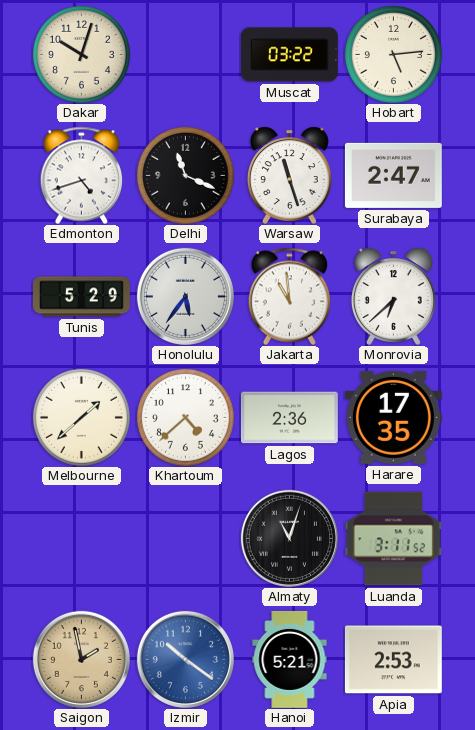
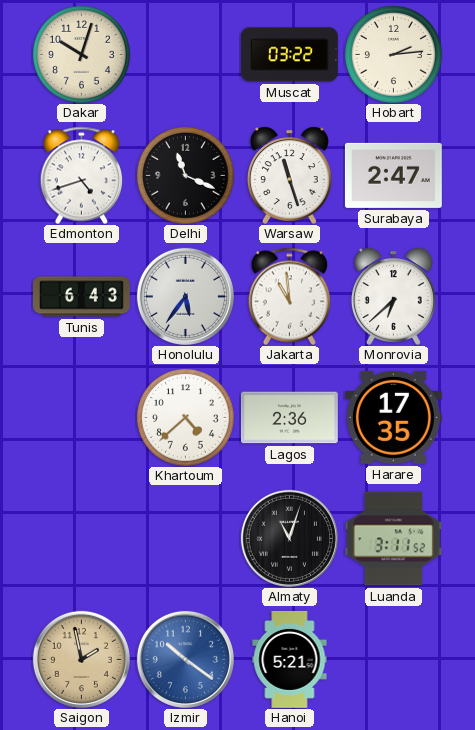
Hobart: 5:14 -> 2:14
Tunis: 5:29 -> 6:43
Melbourne: 1:38 -> none
Apia: 2:53 -> none
